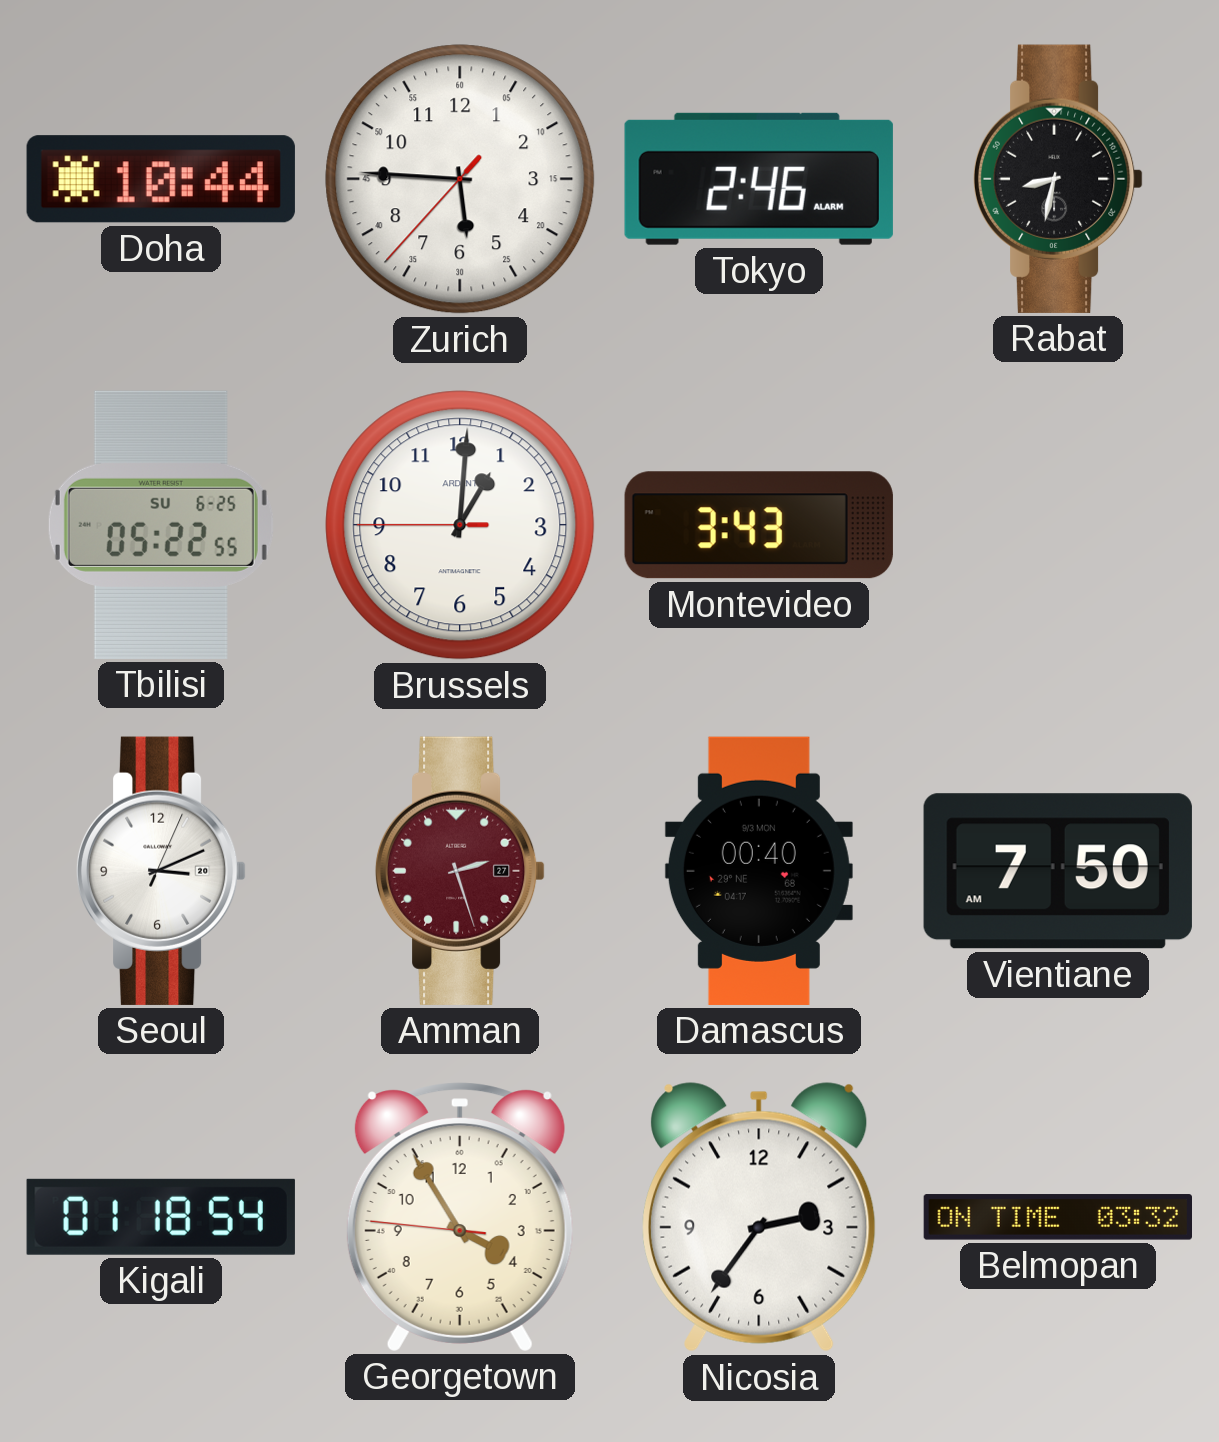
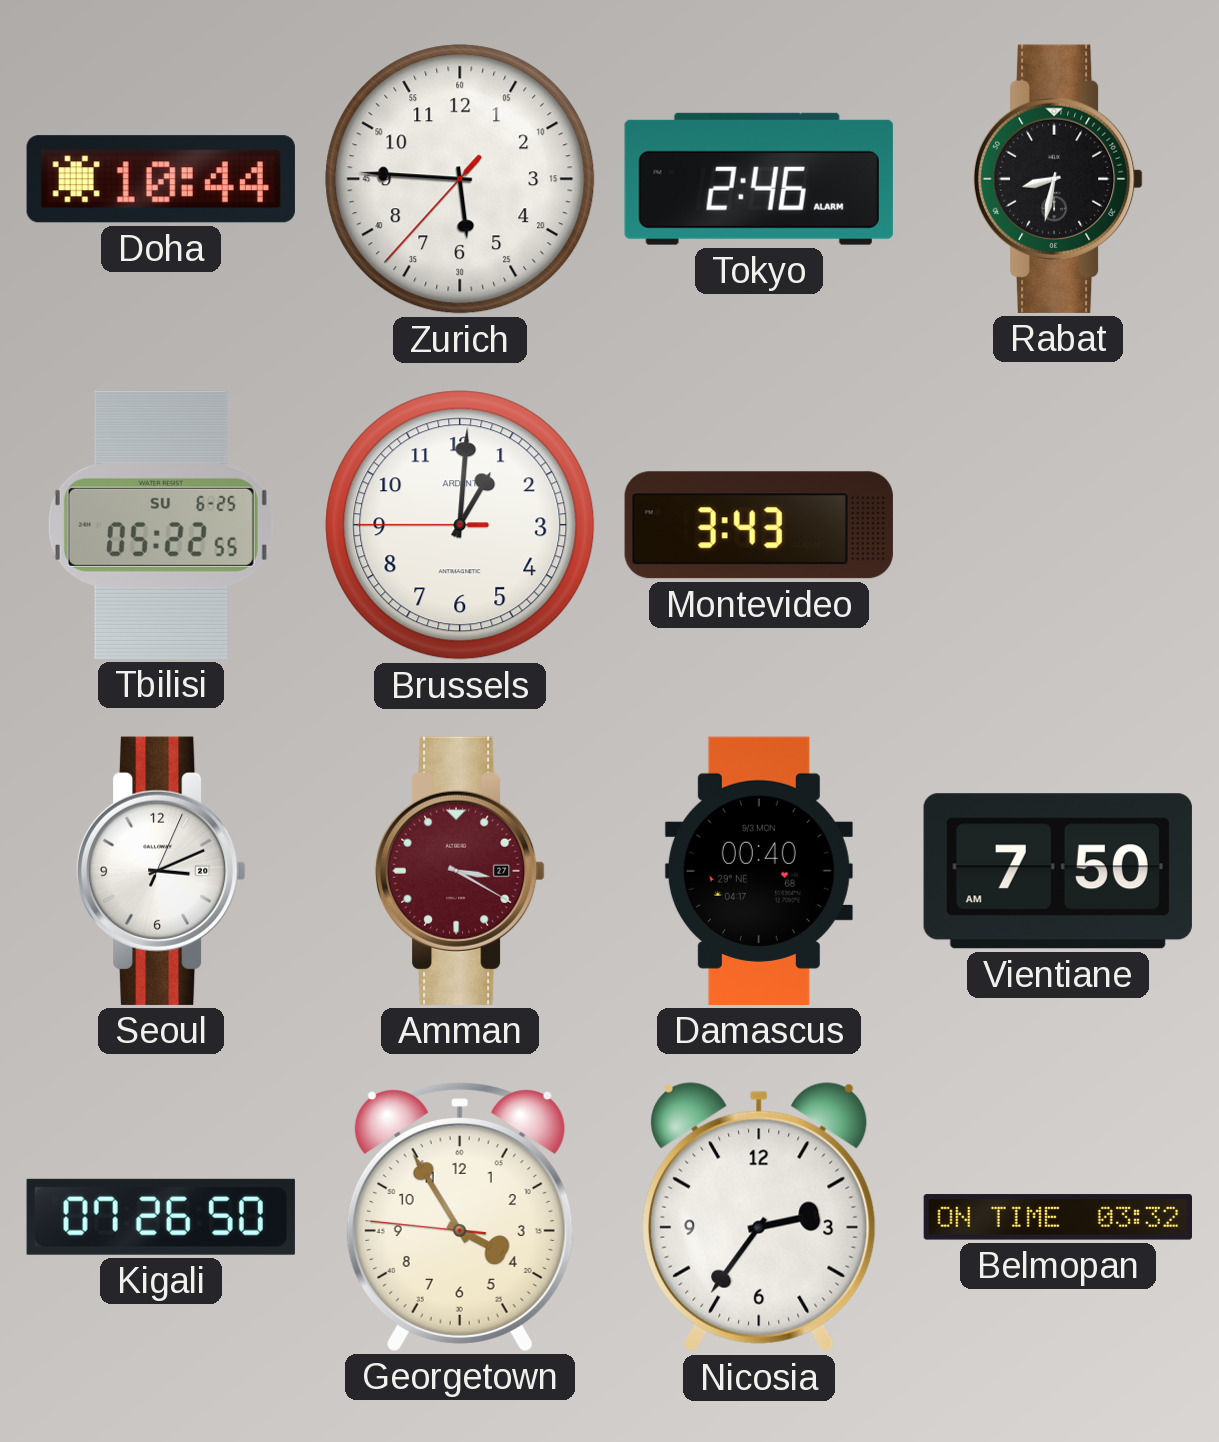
Amman: 2:27 -> 3:20
Kigali: 01:18 -> 07:26
